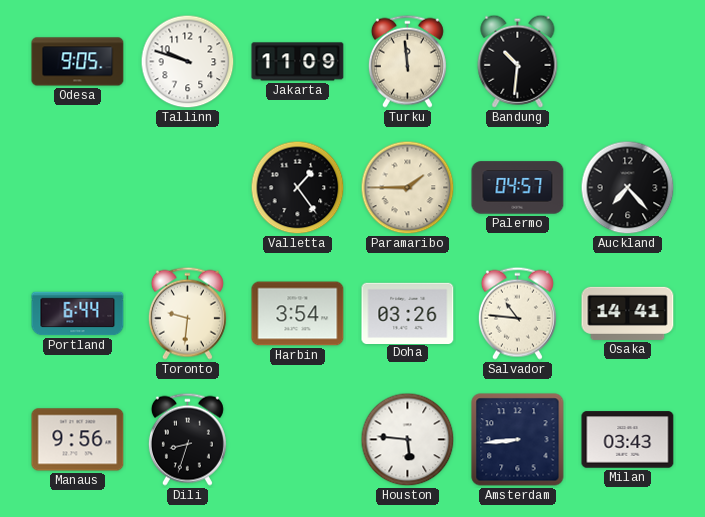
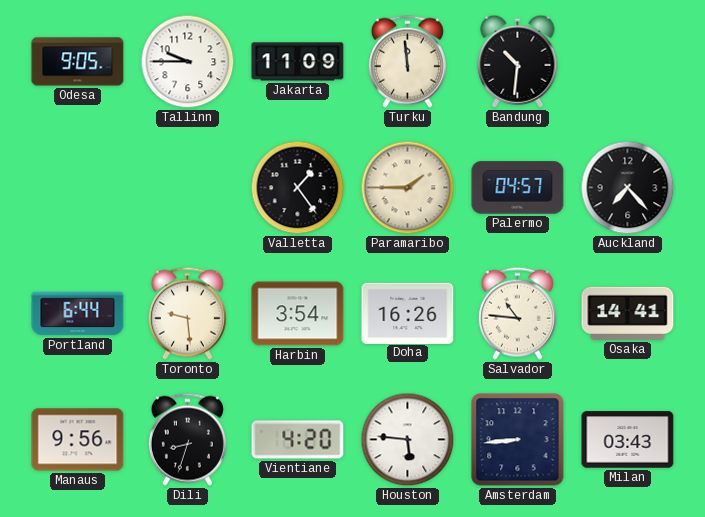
Tallinn: 9:48 -> 9:45
Toronto: 9:31 -> 9:29
Doha: 03:26 -> 16:26
Vientiane: none -> 4:20
